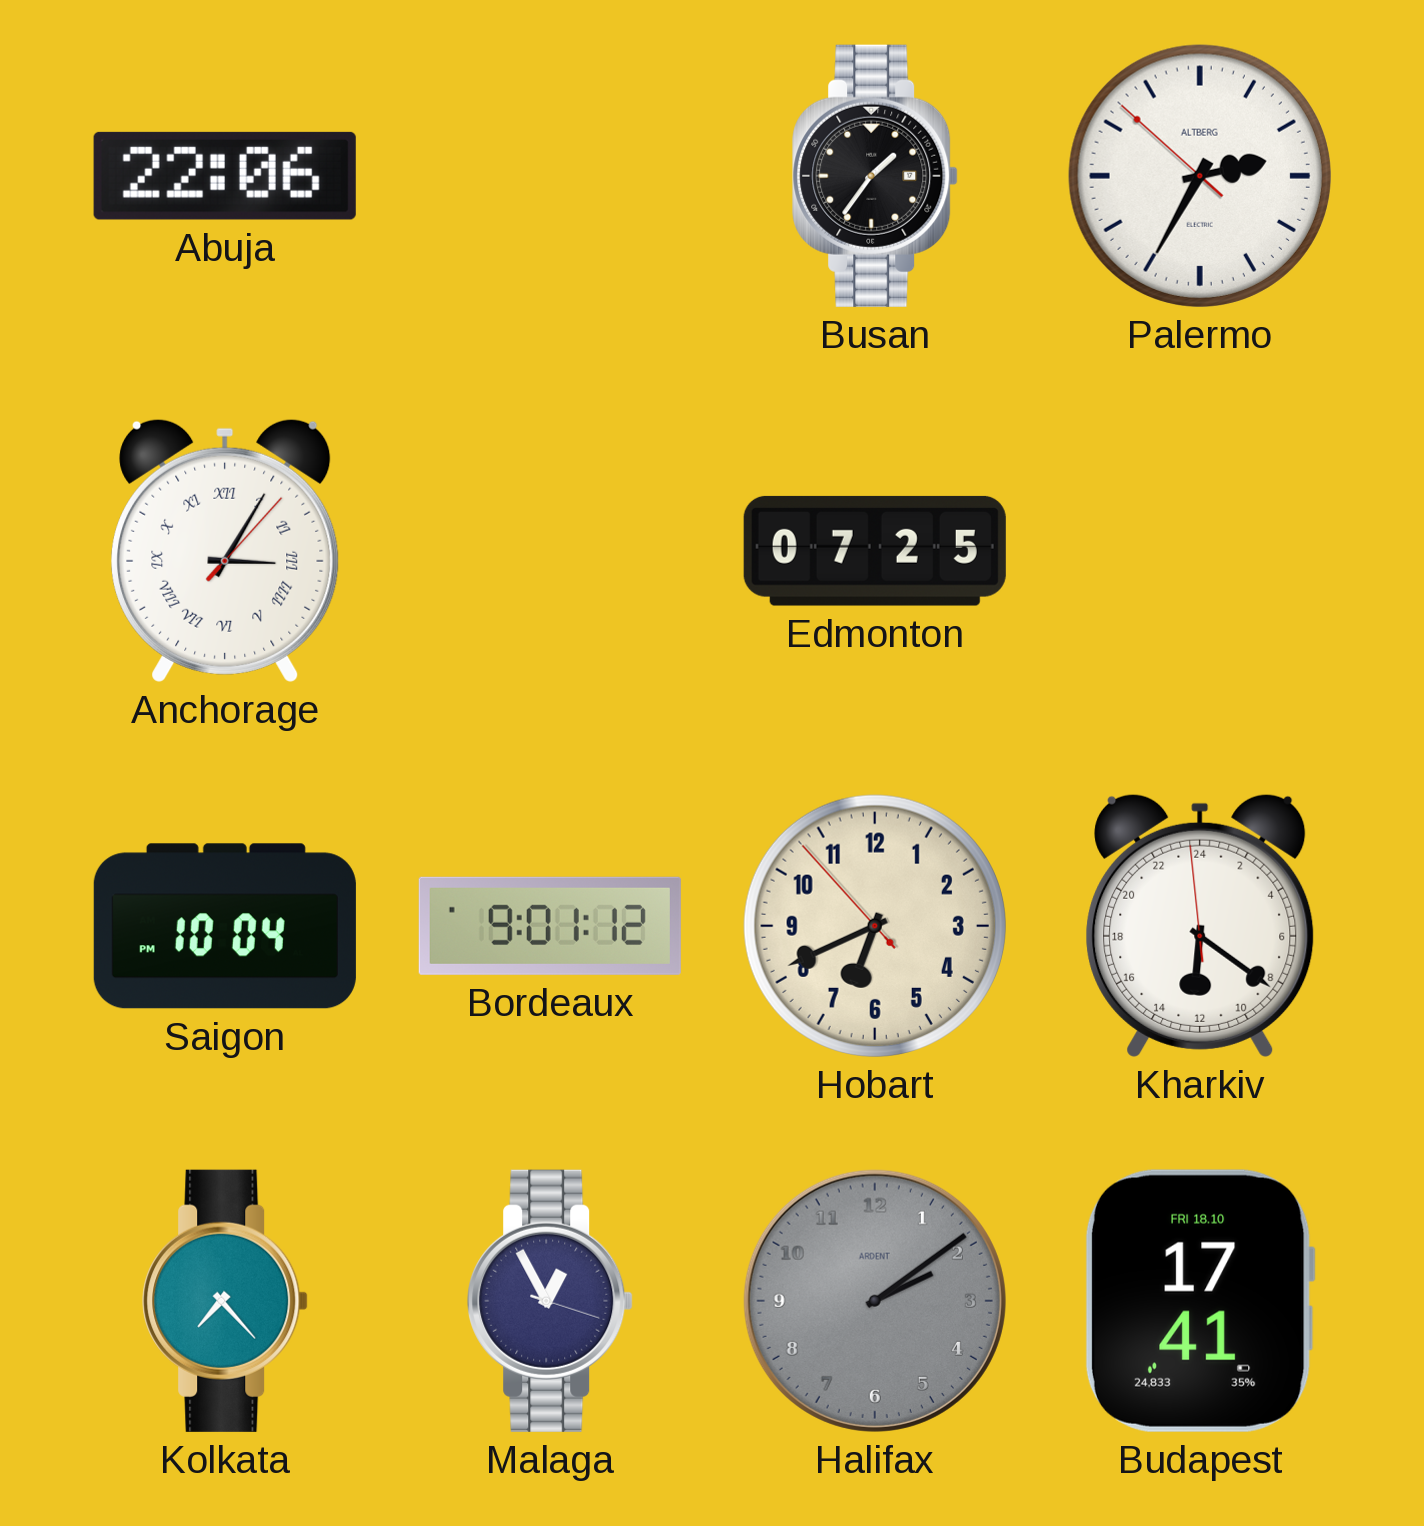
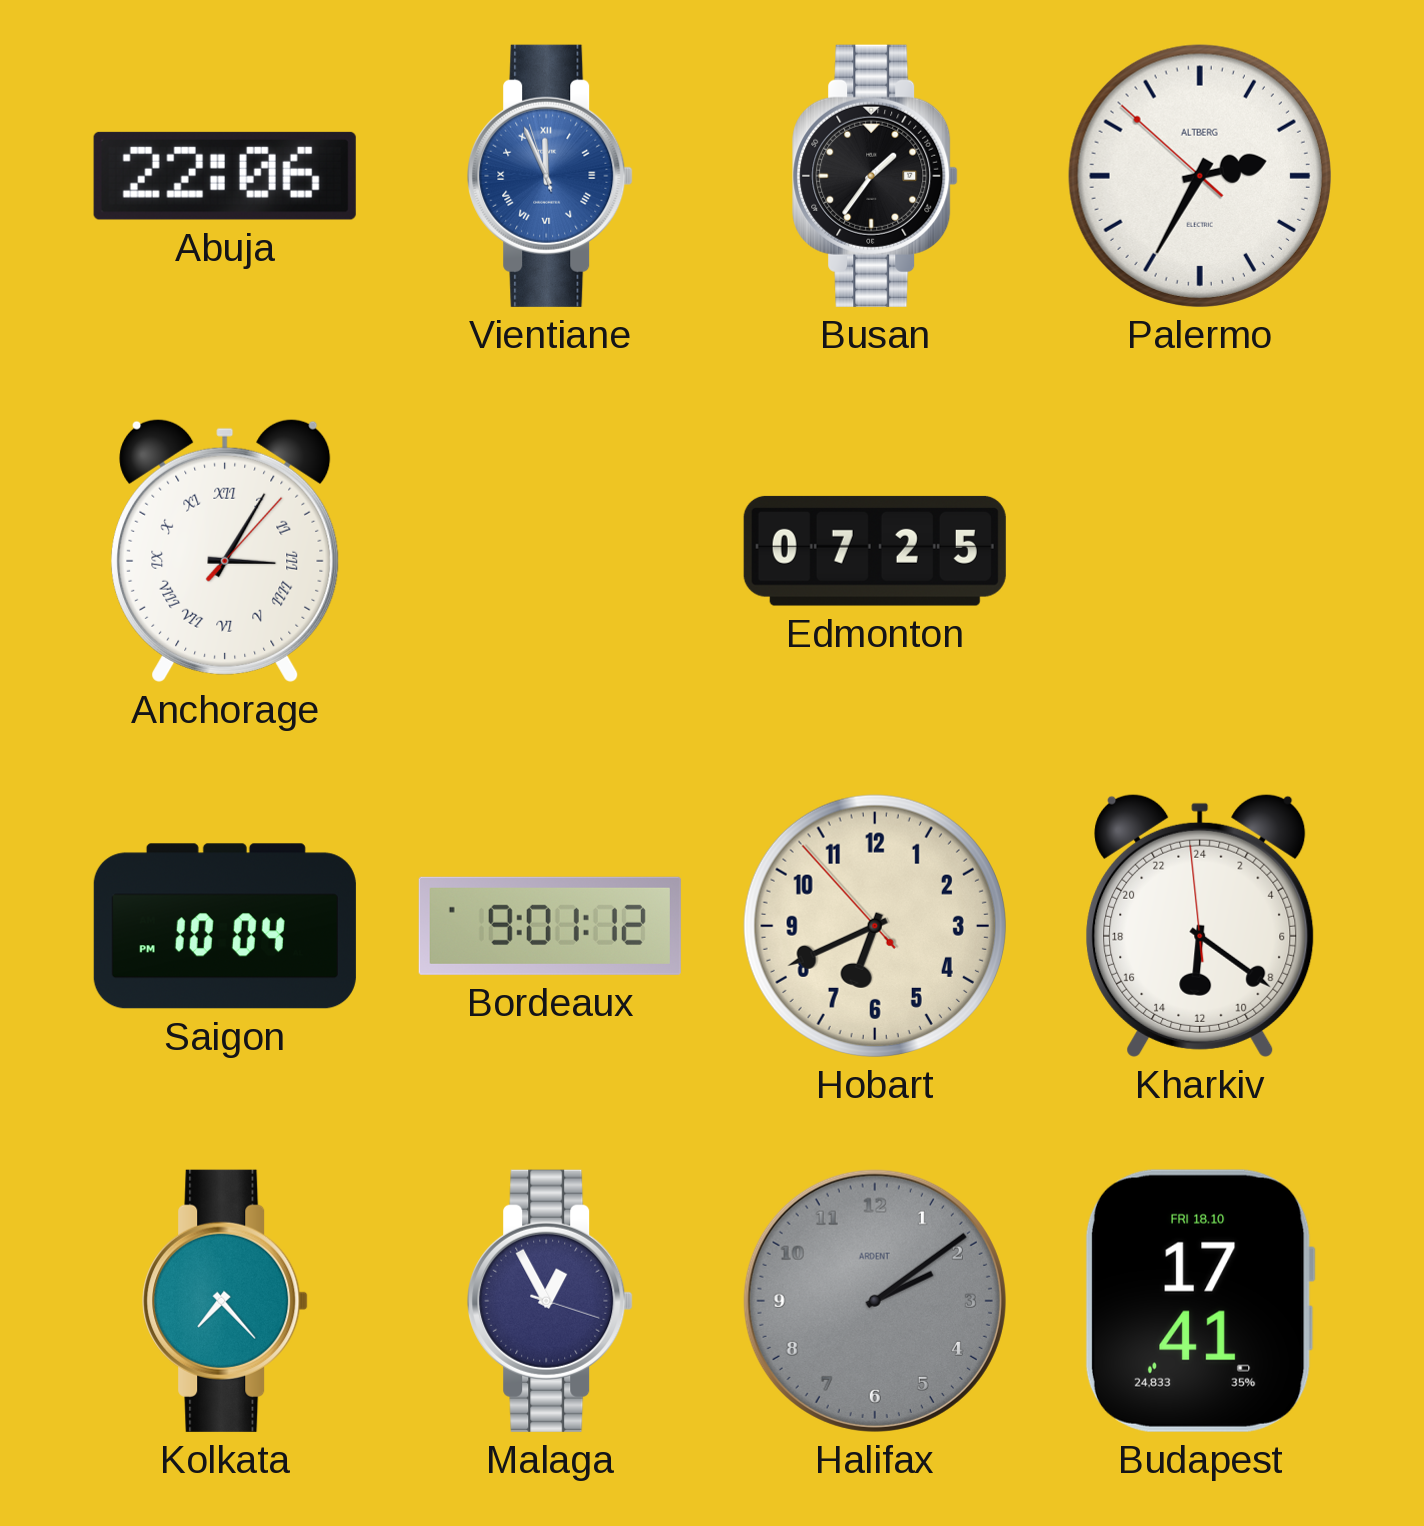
Vientiane: none -> 11:55
